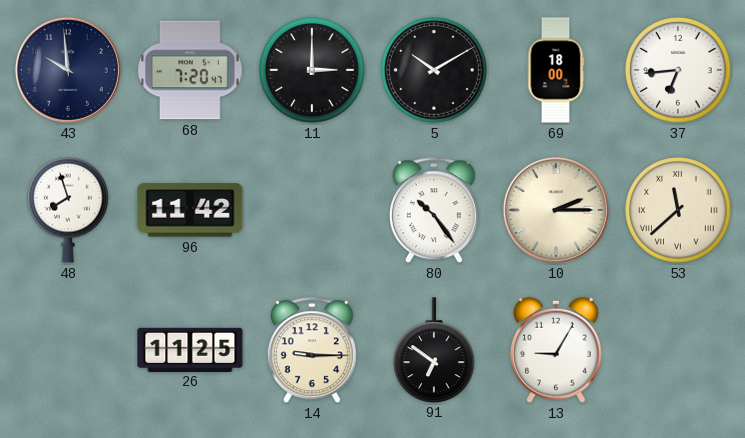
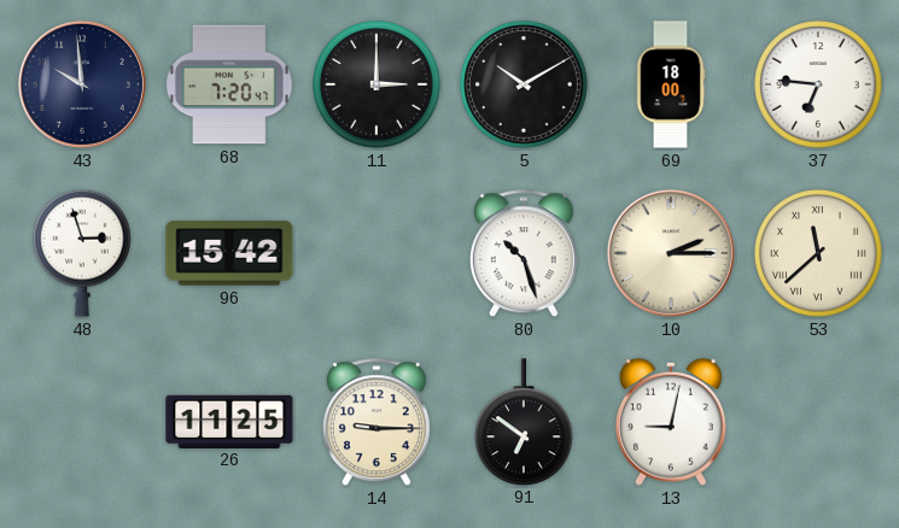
37: 6:44 -> 6:46
48: 7:57 -> 2:57
96: 11:42 -> 15:42
80: 10:24 -> 10:27
13: 9:05 -> 9:02
